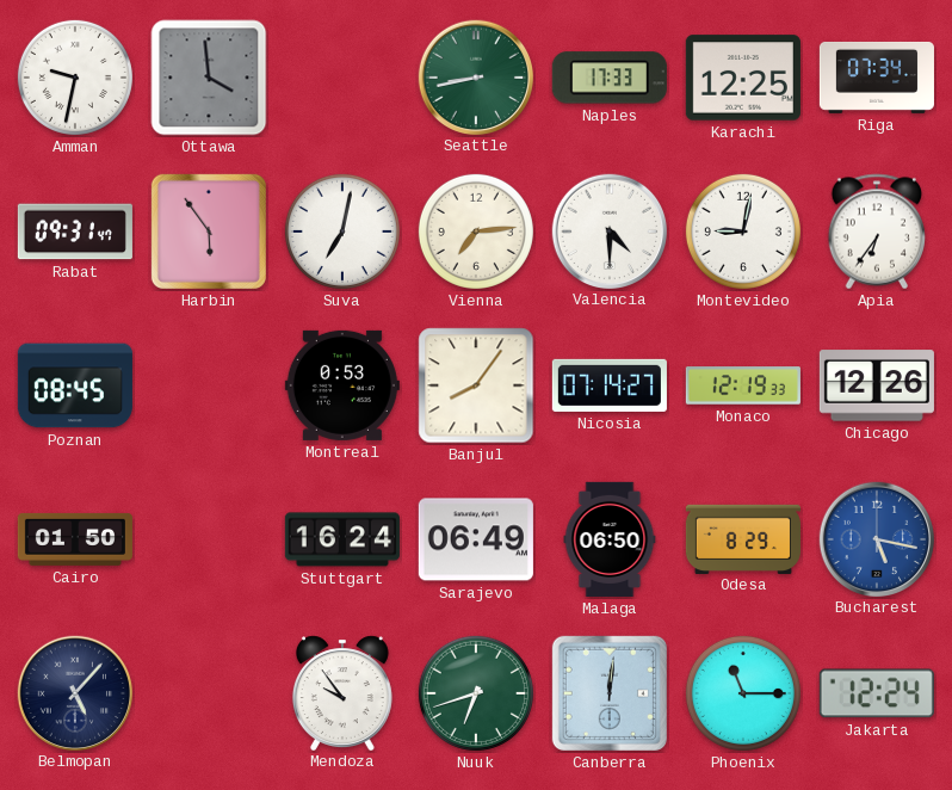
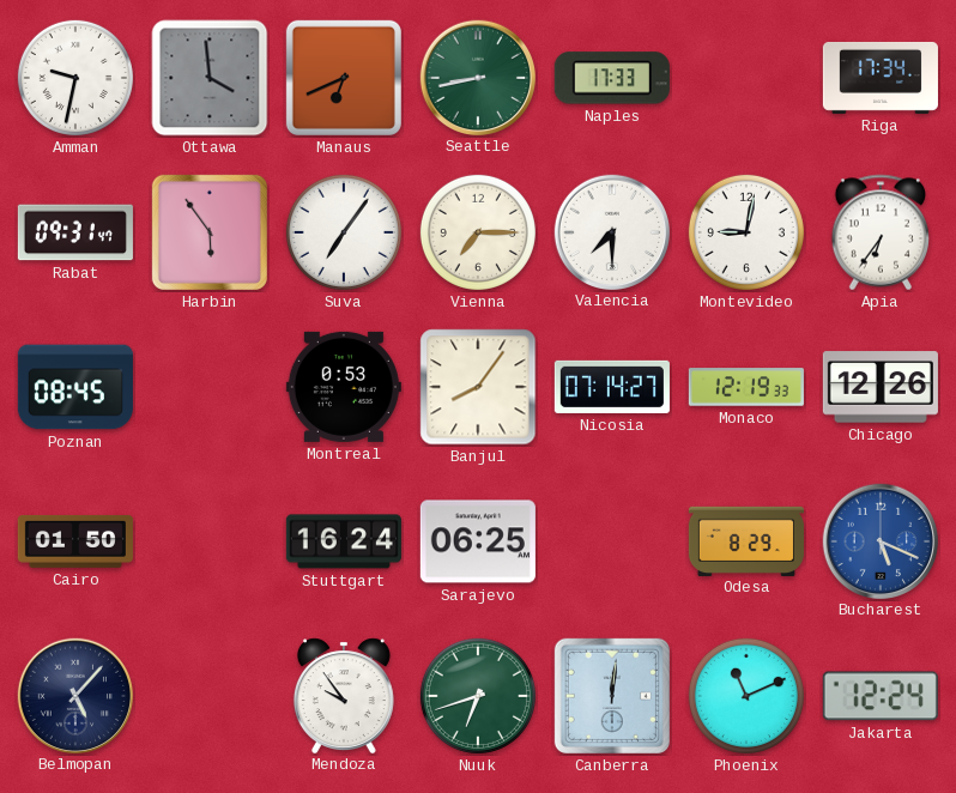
Manaus: none -> 6:41
Karachi: 12:25 -> none
Riga: 07:34 -> 17:34
Suva: 7:02 -> 7:06
Vienna: 7:14 -> 7:15
Valencia: 4:30 -> 7:30
Sarajevo: 06:49 -> 06:25
Malaga: 06:50 -> none
Bucharest: 5:17 -> 5:19
Phoenix: 11:15 -> 11:11
